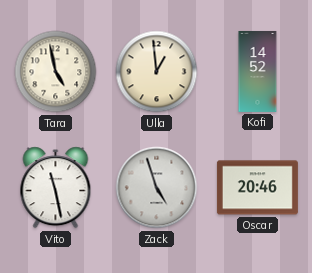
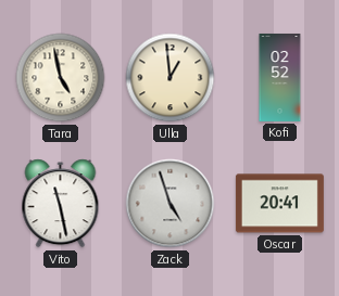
Kofi: 14:52 -> 02:52
Oscar: 20:46 -> 20:41
